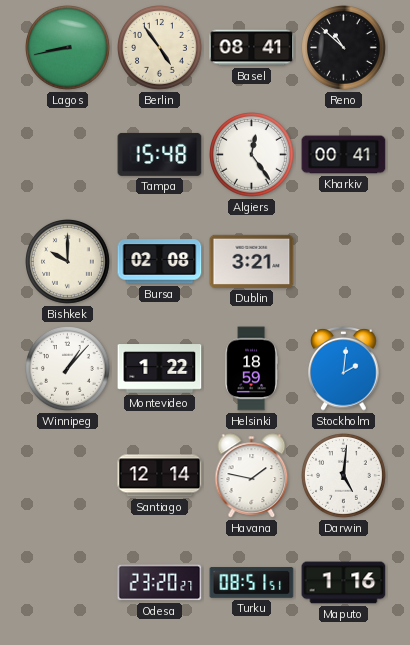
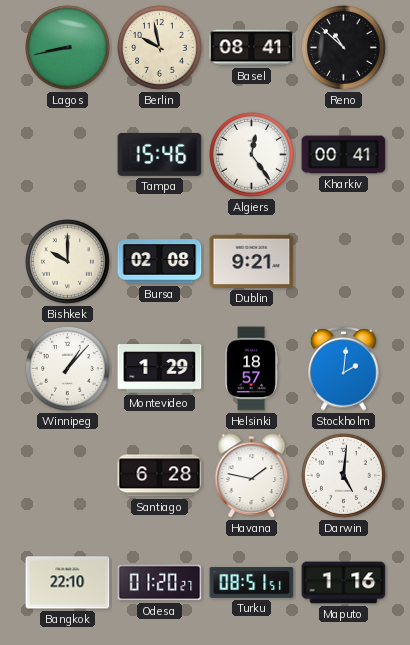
Berlin: 4:54 -> 9:58
Tampa: 15:48 -> 15:46
Dublin: 3:21 -> 9:21
Montevideo: 1:22 -> 1:29
Helsinki: 18:59 -> 18:57
Santiago: 12:14 -> 6:28
Bangkok: none -> 22:10
Odesa: 23:20 -> 01:20
